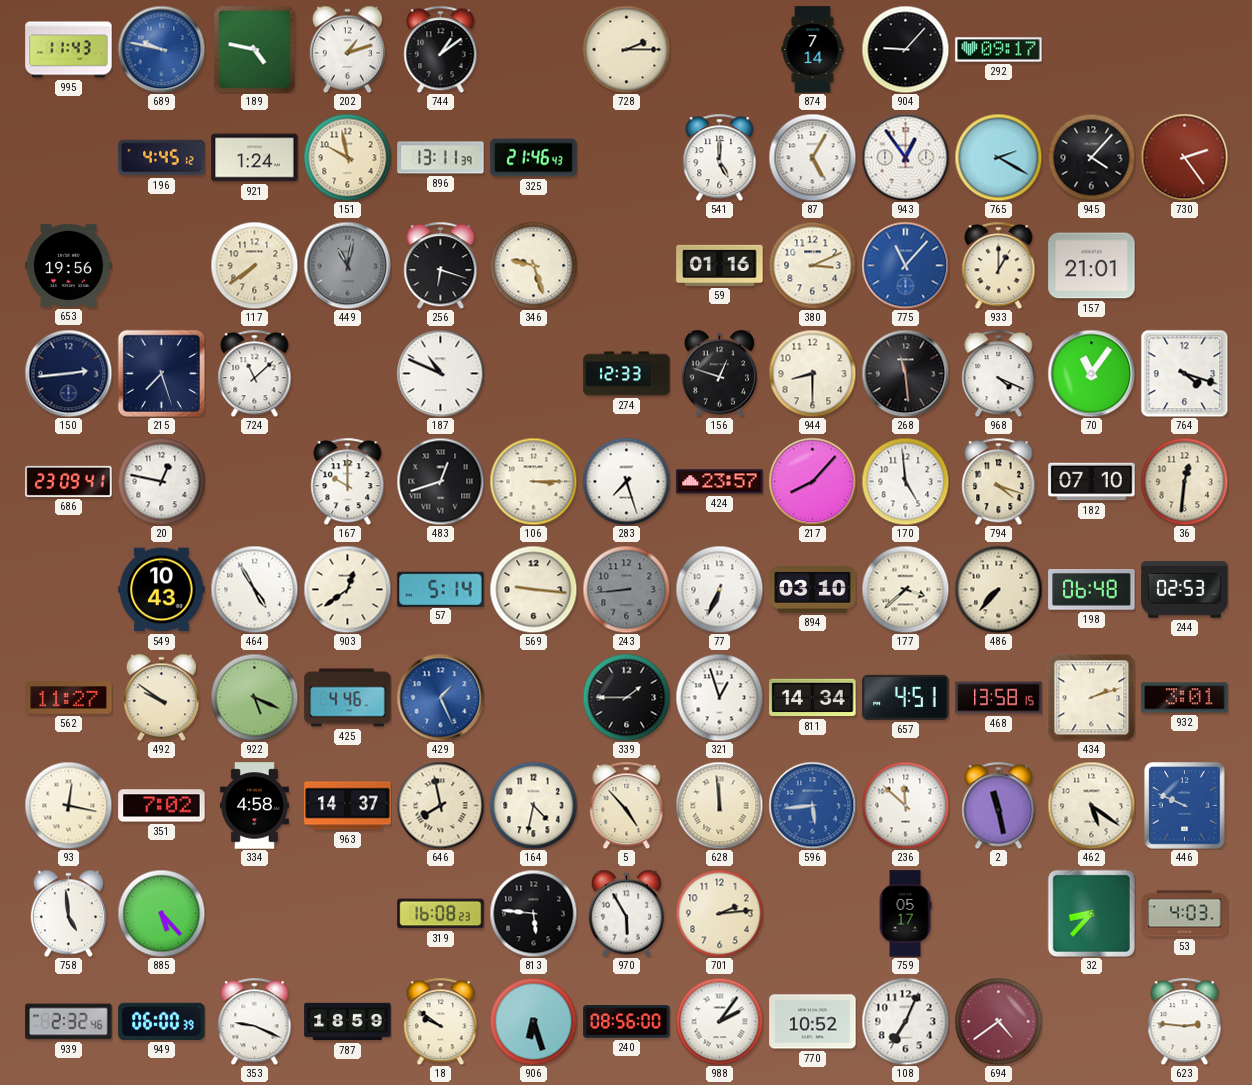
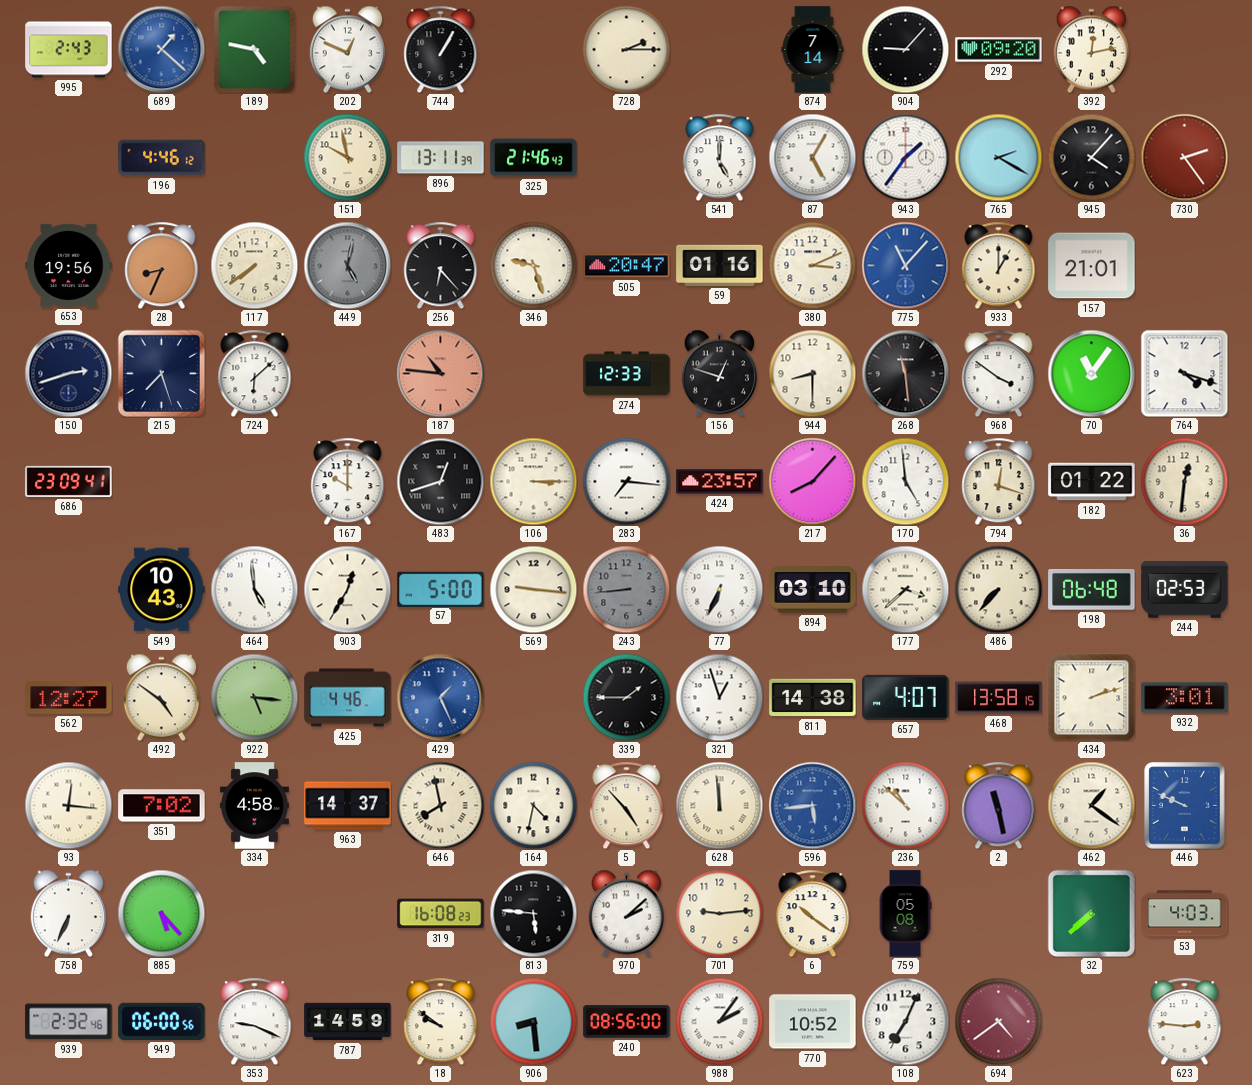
995: 11:43 -> 2:43
689: 9:47 -> 1:22
202: 1:12 -> 12:49
744: 1:09 -> 1:05
292: 09:17 -> 09:20
392: none -> 12:13
196: 4:45 -> 4:46
921: 1:24 -> none
943: 12:54 -> 1:36
28: none -> 8:34
449: 11:02 -> 5:02
256: 6:18 -> 6:23
505: none -> 20:47
150: 2:44 -> 2:42
724: 11:08 -> 6:08
187: 10:49 -> 10:46
187 dial: white -> salmon
968: 4:19 -> 3:51
20: 12:47 -> none
283: 7:27 -> 7:16
794: 4:18 -> 12:18
182: 07:10 -> 01:22
464: 4:55 -> 4:59
903: 12:39 -> 12:35
57: 5:14 -> 5:00
562: 11:27 -> 12:27
492: 9:51 -> 4:51
922: 5:19 -> 5:16
811: 14:34 -> 14:38
657: 4:51 -> 4:07
93: 12:17 -> 12:16
236: 11:52 -> 10:52
462: 5:21 -> 1:21
758: 4:59 -> 6:34
970: 5:55 -> 2:08
701: 2:14 -> 9:14
6: none -> 10:21
759: 05:17 -> 05:08
32: 8:37 -> 7:38
949: 06:00:39 -> 06:00:56
787: 18:59 -> 14:59
906: 6:27 -> 8:29
